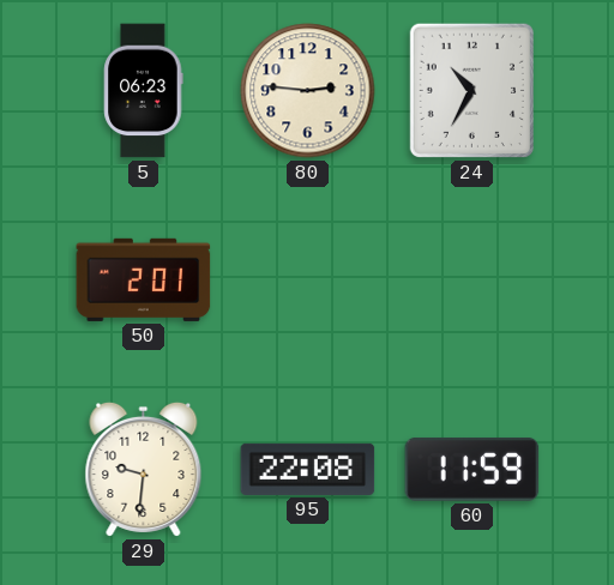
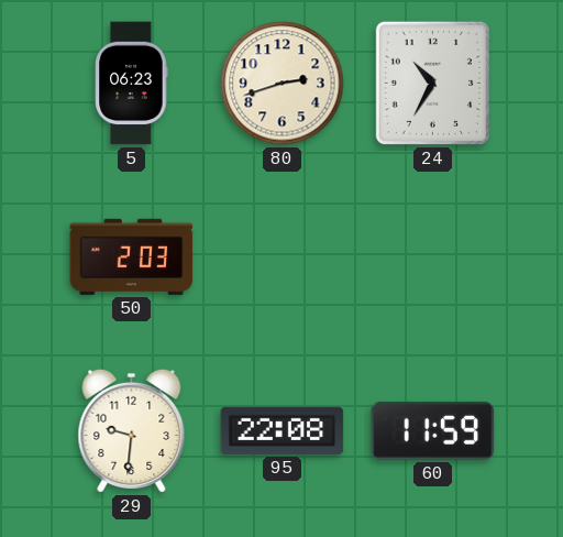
80: 2:46 -> 2:42
50: 2:01 -> 2:03
